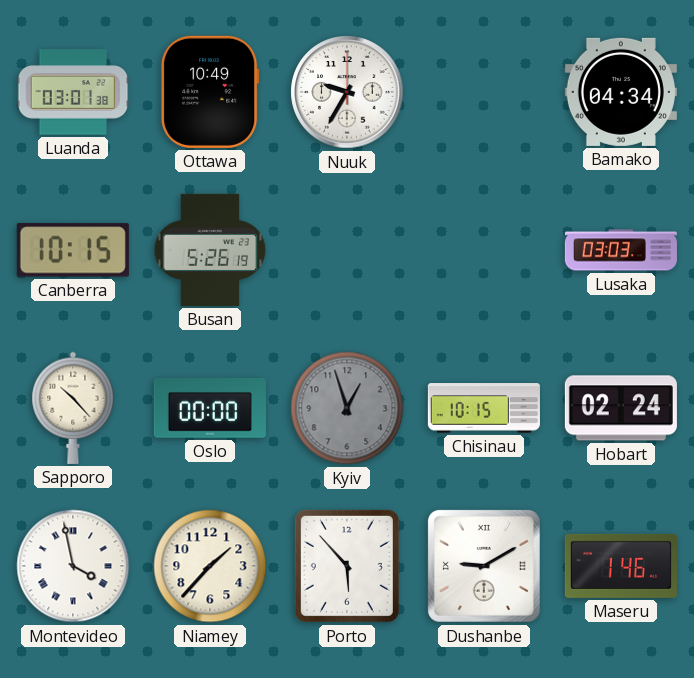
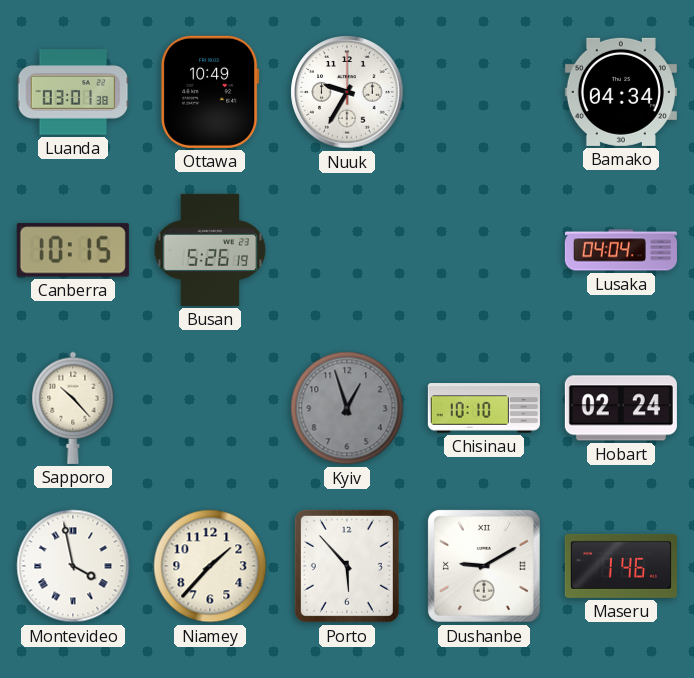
Lusaka: 03:03 -> 04:04
Oslo: 00:00 -> none
Chisinau: 10:15 -> 10:10
